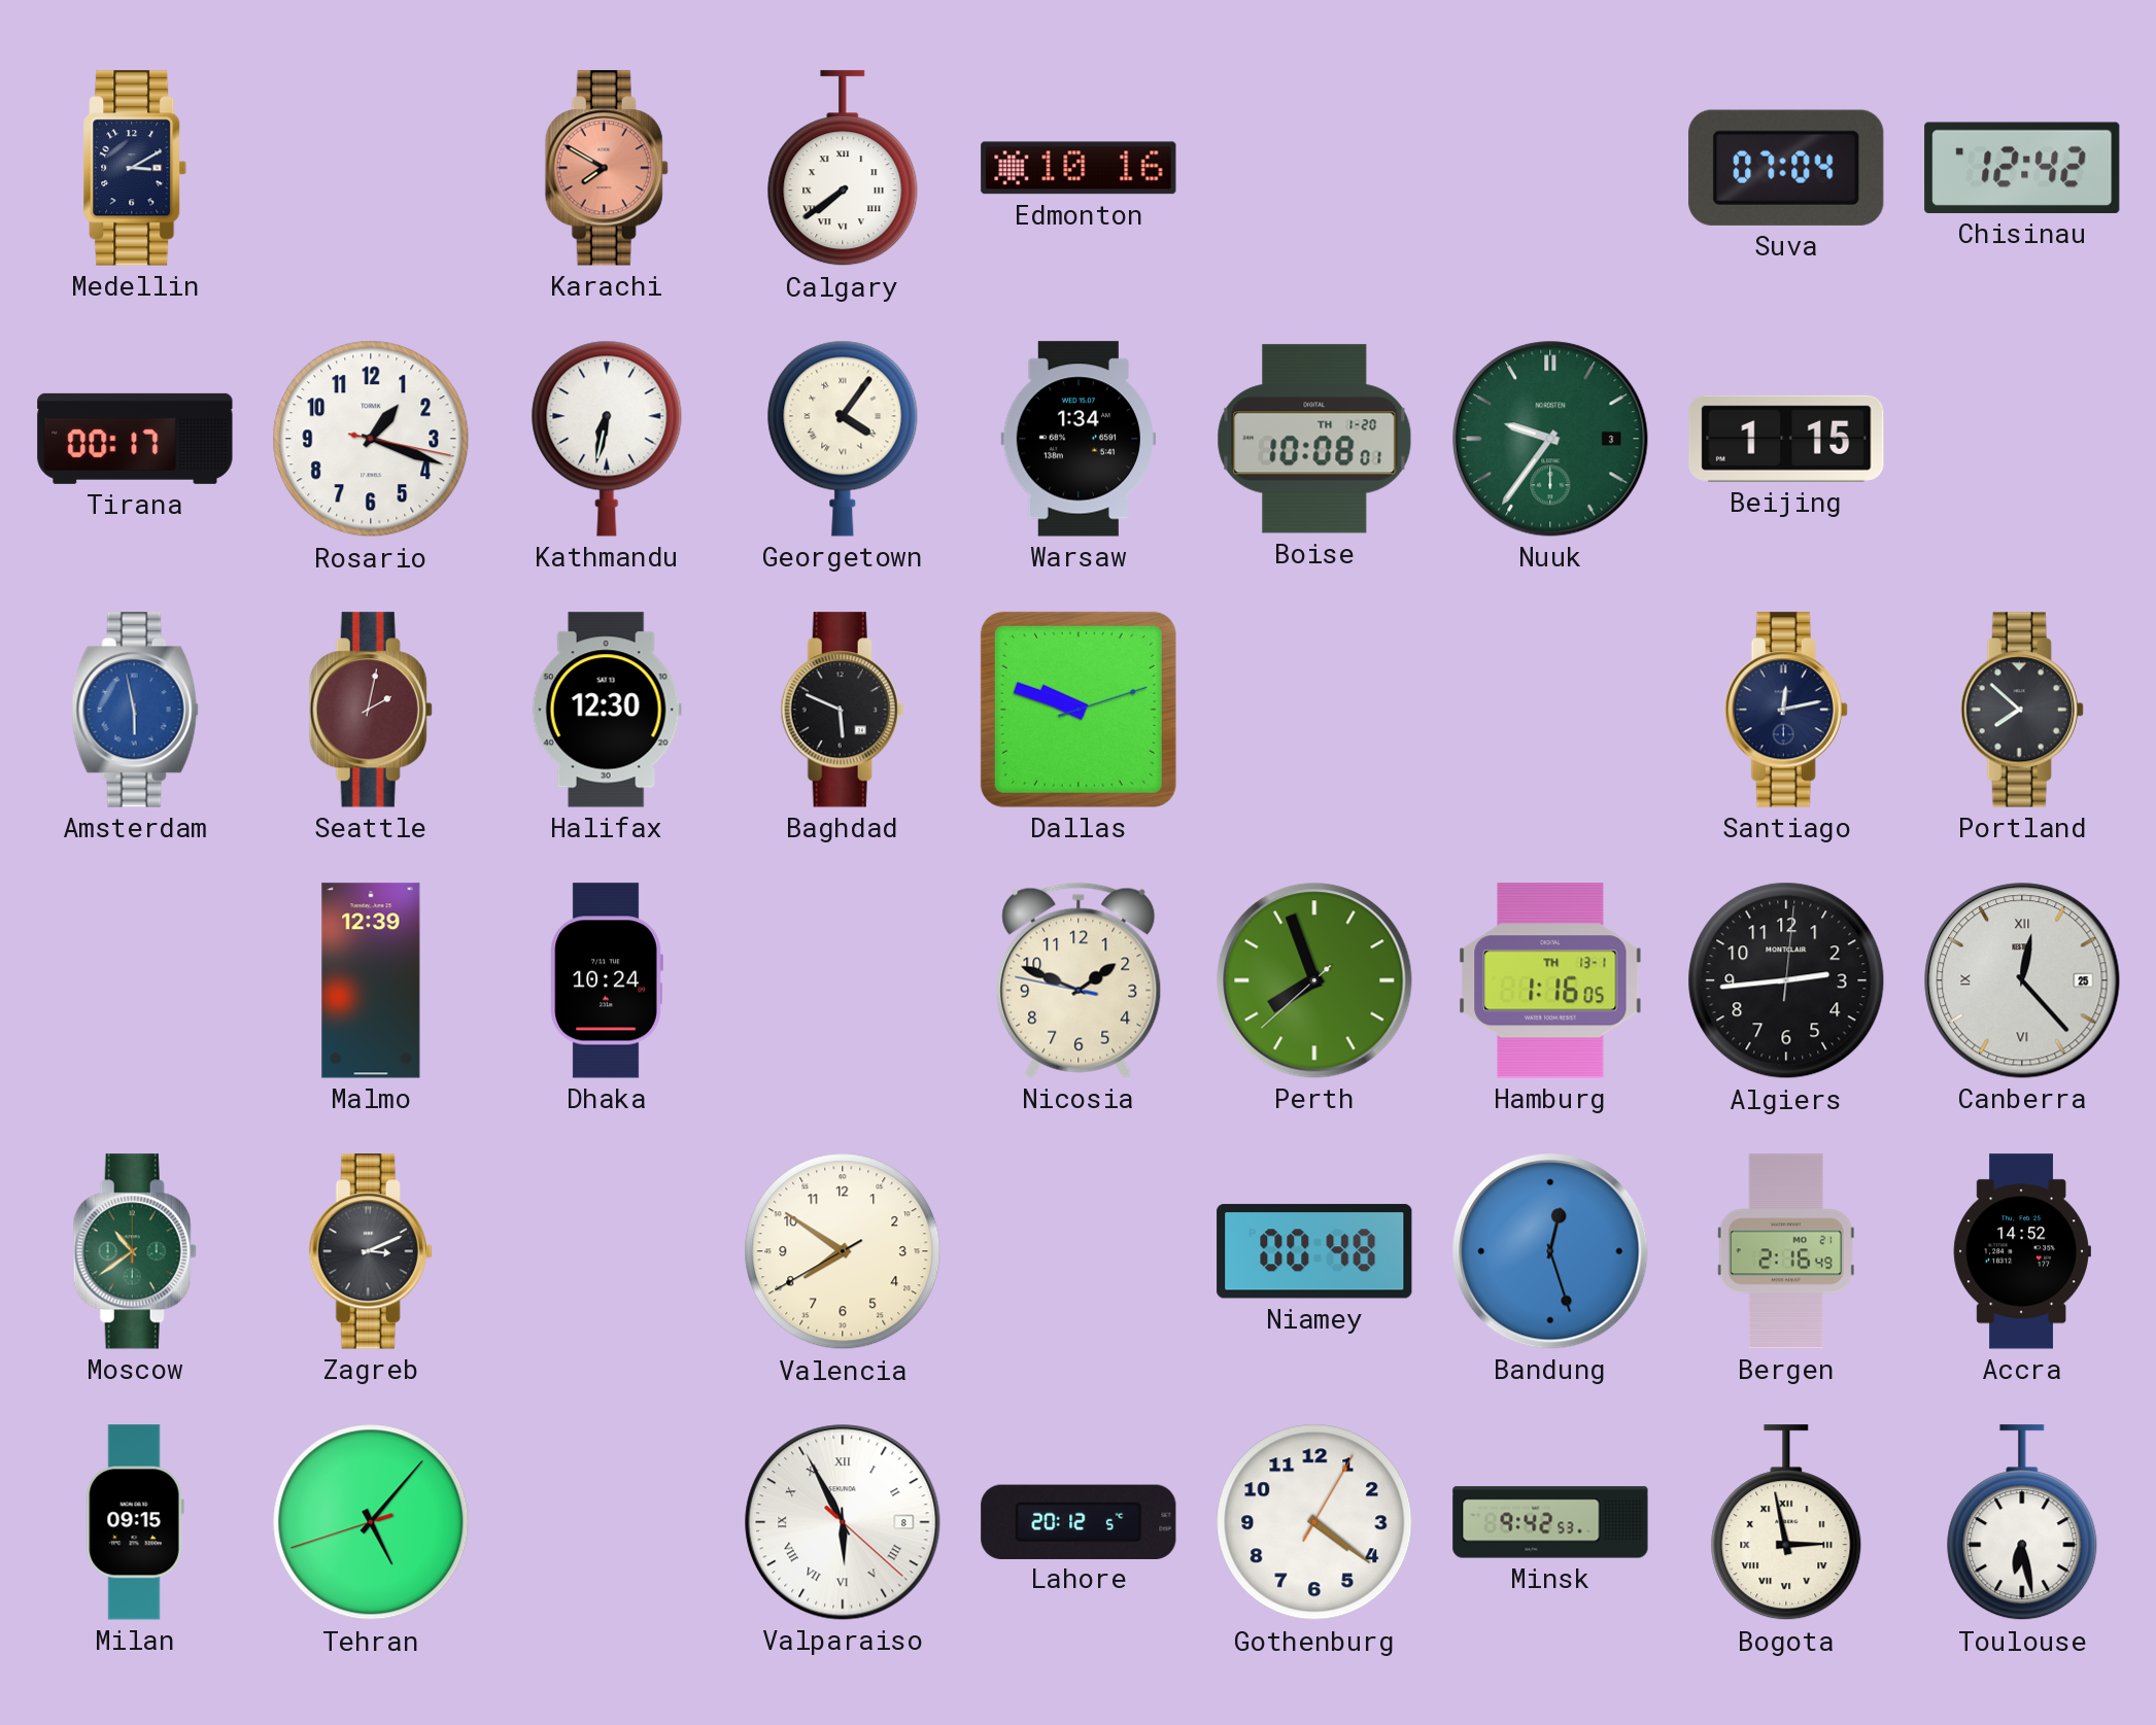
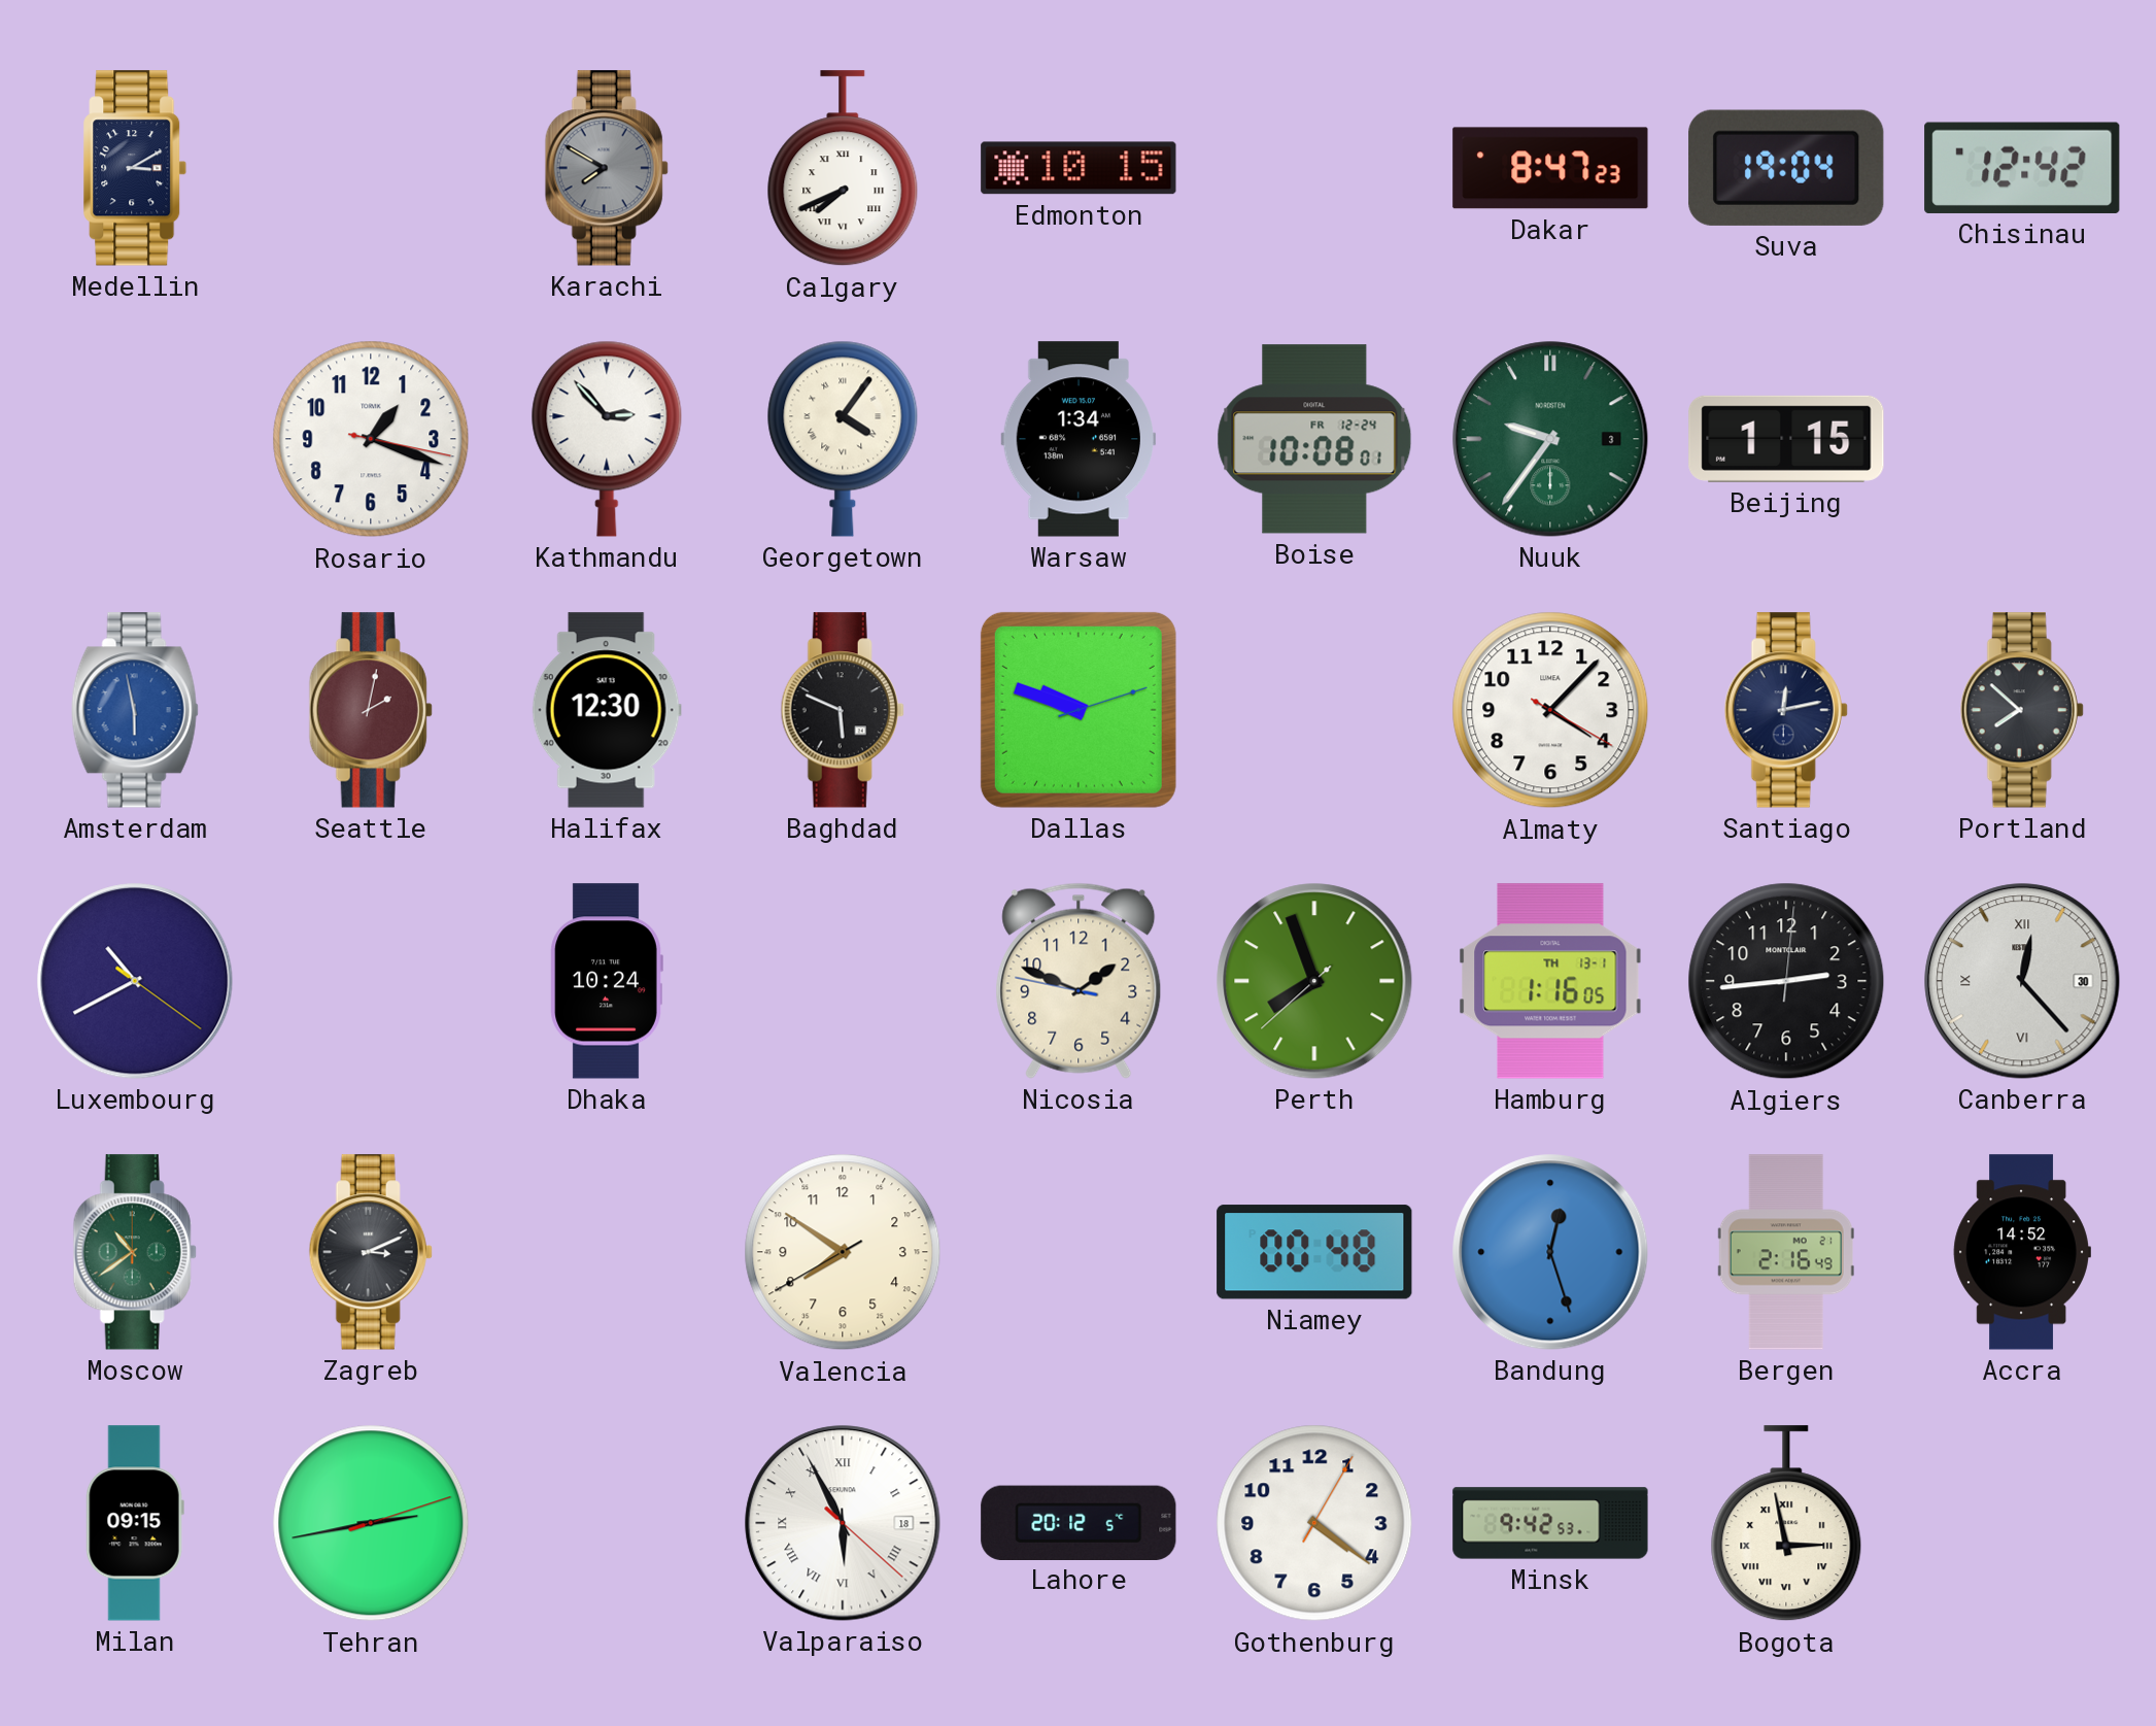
Karachi dial: salmon -> grey
Calgary: 7:39 -> 7:41
Edmonton: 10:16 -> 10:15
Dakar: none -> 8:47
Suva: 07:04 -> 19:04
Tirana: 00:17 -> none
Kathmandu: 6:32 -> 2:53
Boise date: TH 1-20 -> FR 12-24
Almaty: none -> 4:07
Luxembourg: none -> 10:40
Malmo: 12:39 -> none
Canberra date: 25 -> 30
Tehran: 5:06 -> 2:43
Valparaiso date: 8 -> 18
Toulouse: 6:28 -> none
